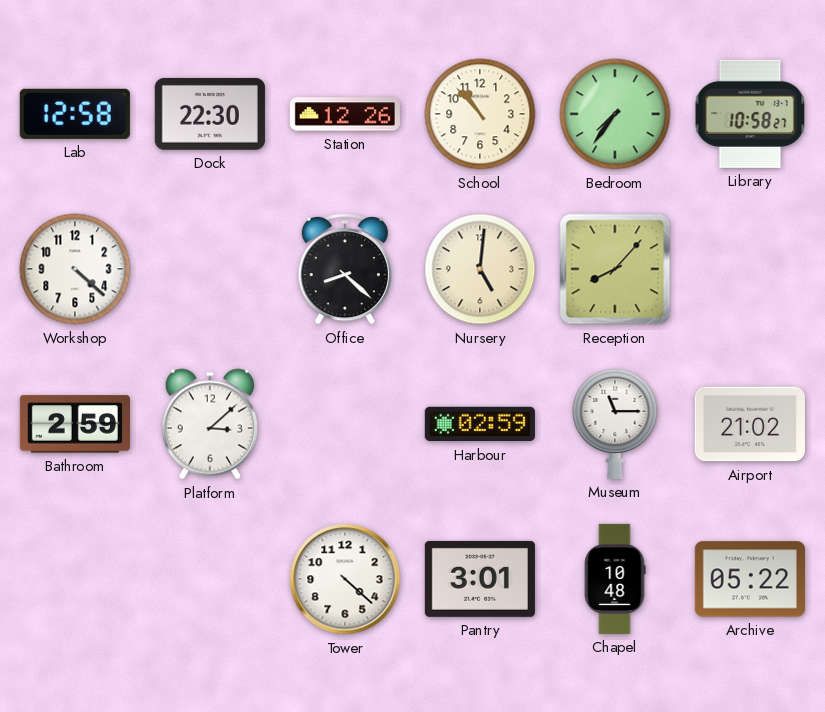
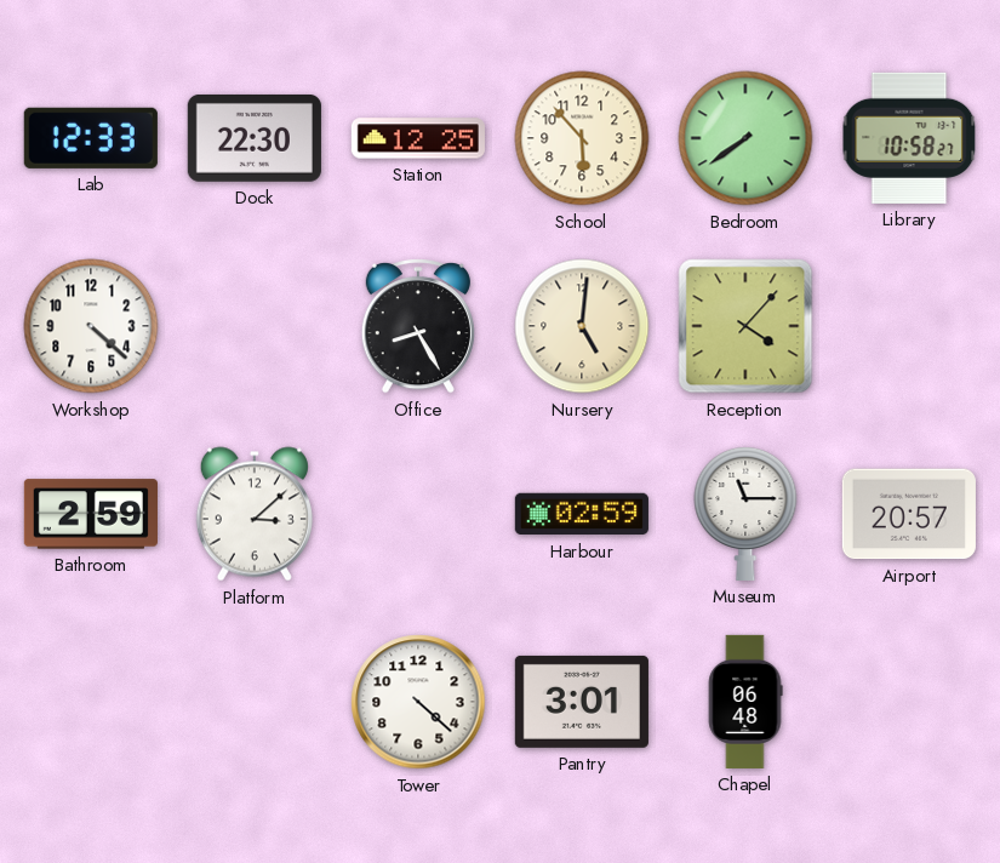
Lab: 12:58 -> 12:33
Station: 12:26 -> 12:25
School: 10:53 -> 5:53
Bedroom: 7:36 -> 7:39
Office: 8:22 -> 8:25
Reception: 8:07 -> 4:07
Airport: 21:02 -> 20:57
Chapel: 10:48 -> 06:48
Archive: 05:22 -> none
